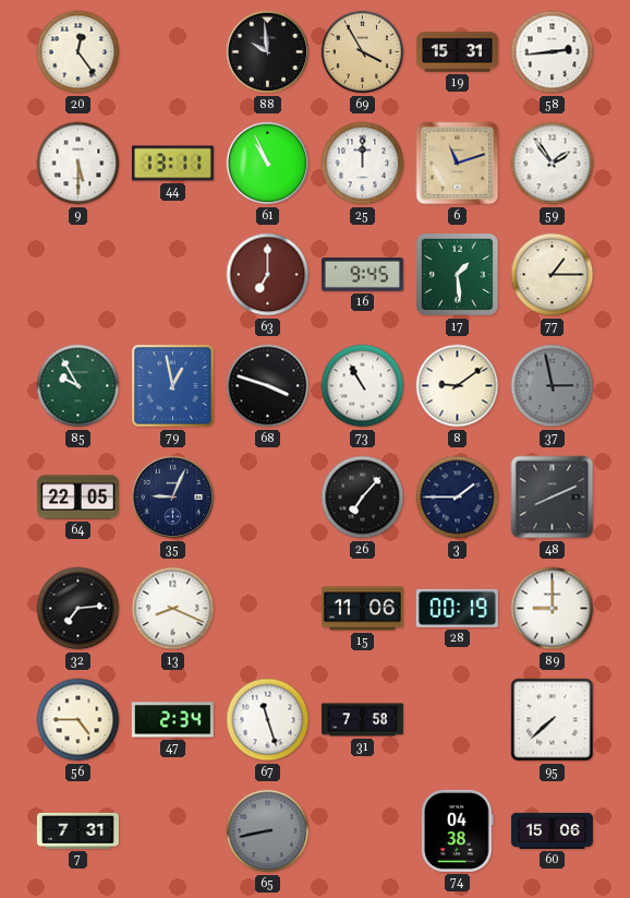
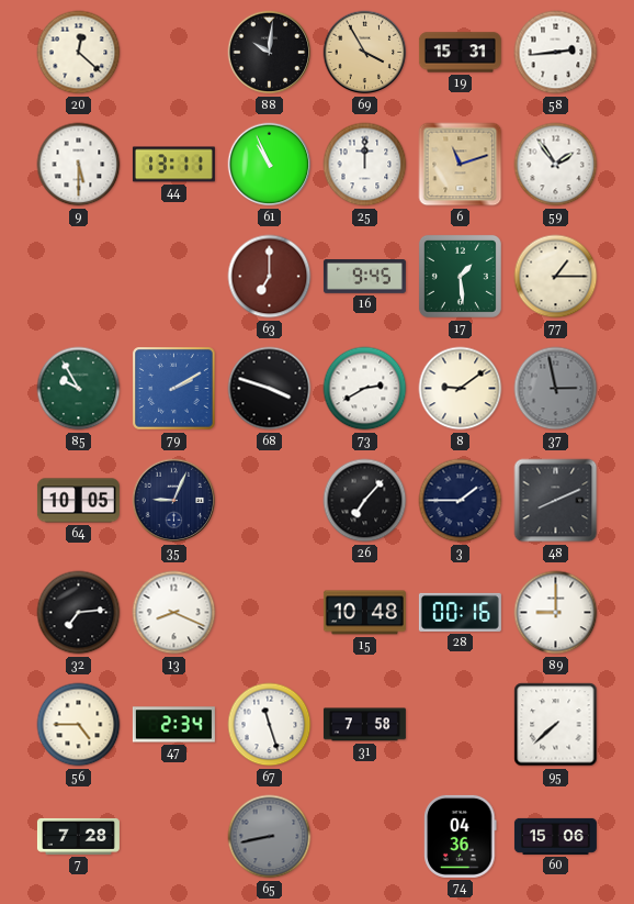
20: 12:24 -> 12:22
88: 9:59 -> 10:01
79: 12:58 -> 2:10
73: 10:55 -> 2:40
64: 22:05 -> 10:05
15: 11:06 -> 10:48
28: 00:19 -> 00:16
7: 7:31 -> 7:28
74: 04:38 -> 04:36
